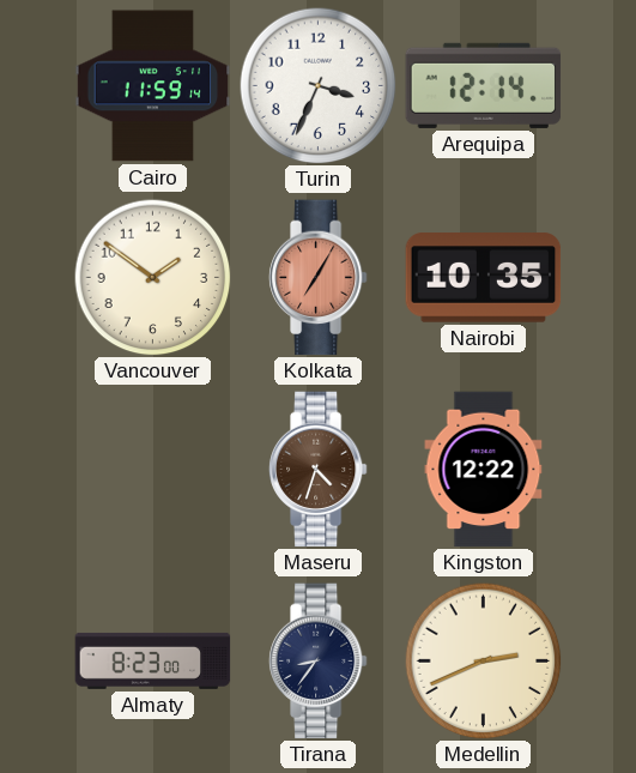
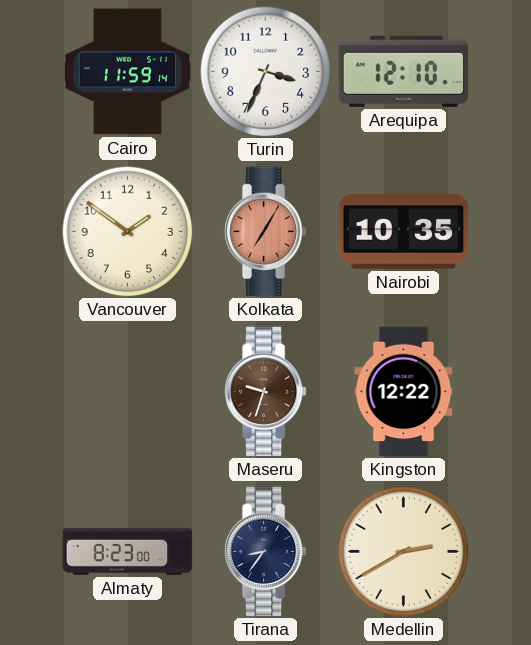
Arequipa: 12:14 -> 12:10
Maseru: 4:33 -> 9:33
Medellin: 2:41 -> 2:40
